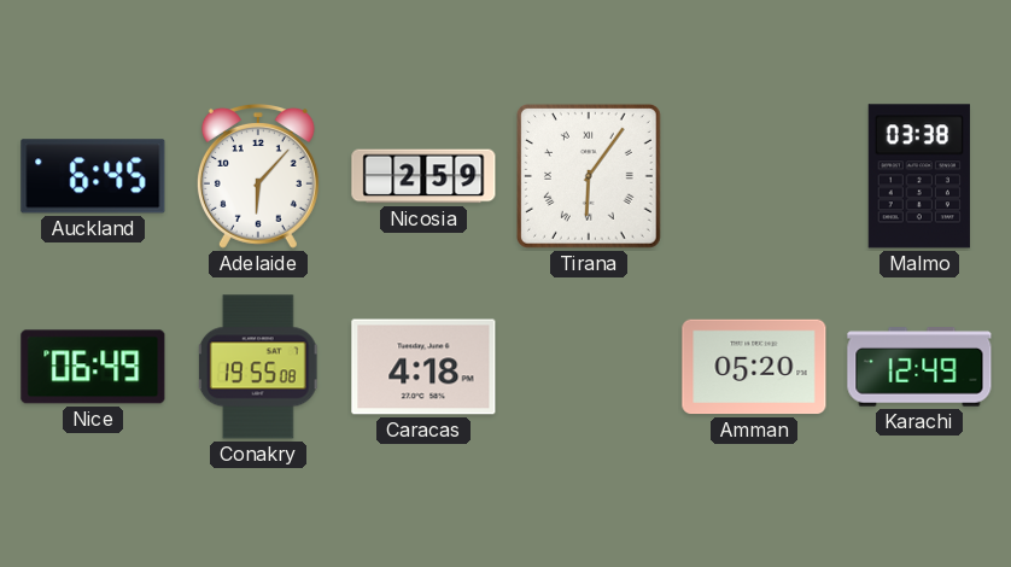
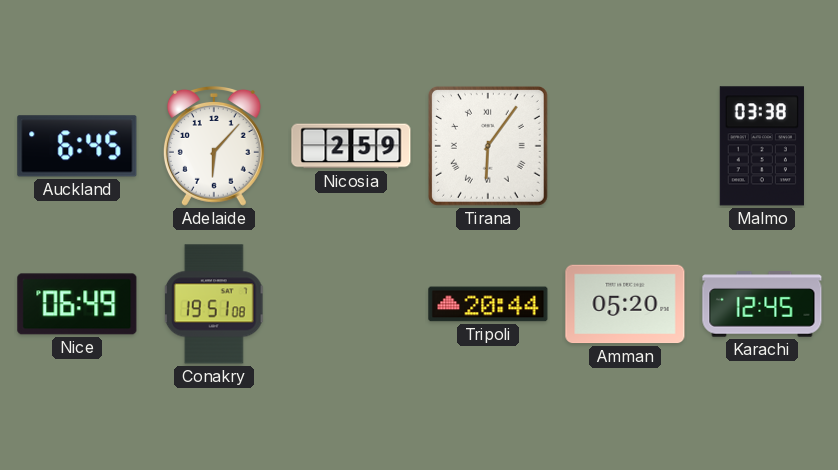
Conakry: 19:55 -> 19:51
Caracas: 4:18 -> none
Tripoli: none -> 20:44
Karachi: 12:49 -> 12:45
